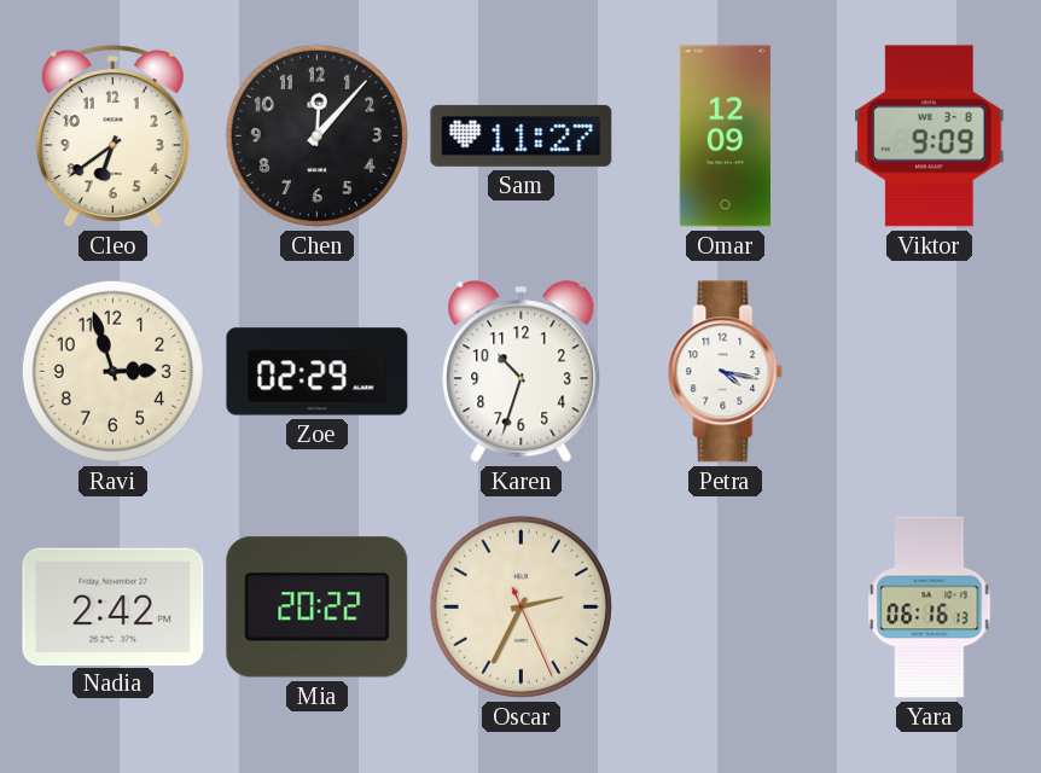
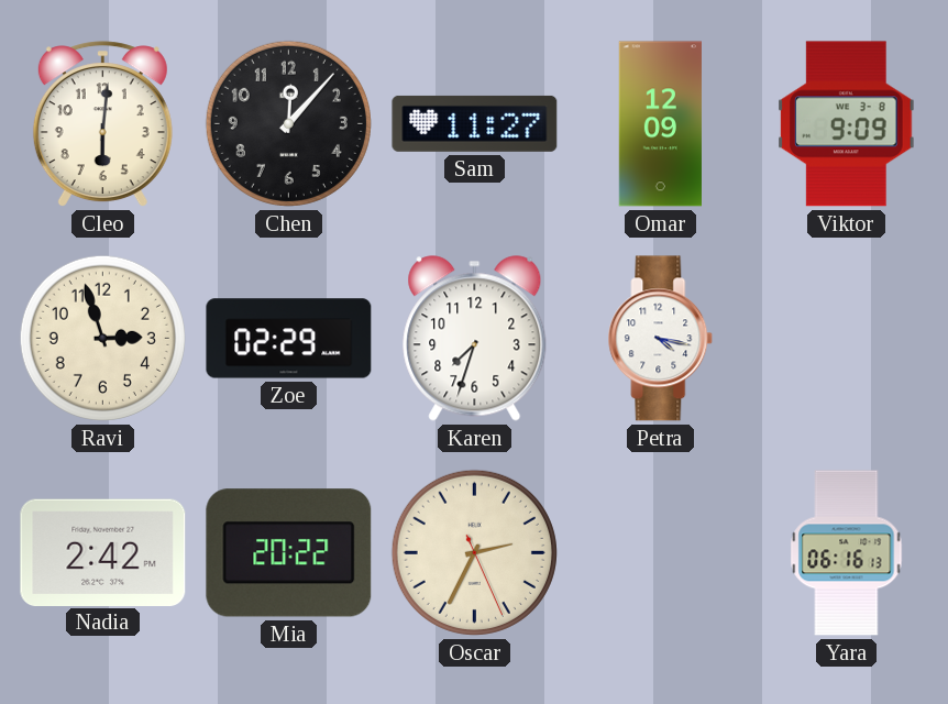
Cleo: 6:39 -> 6:01
Karen: 10:33 -> 7:33
